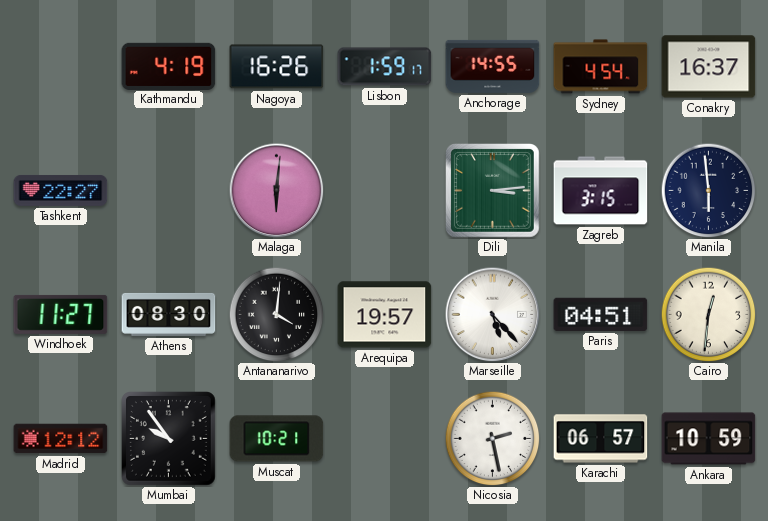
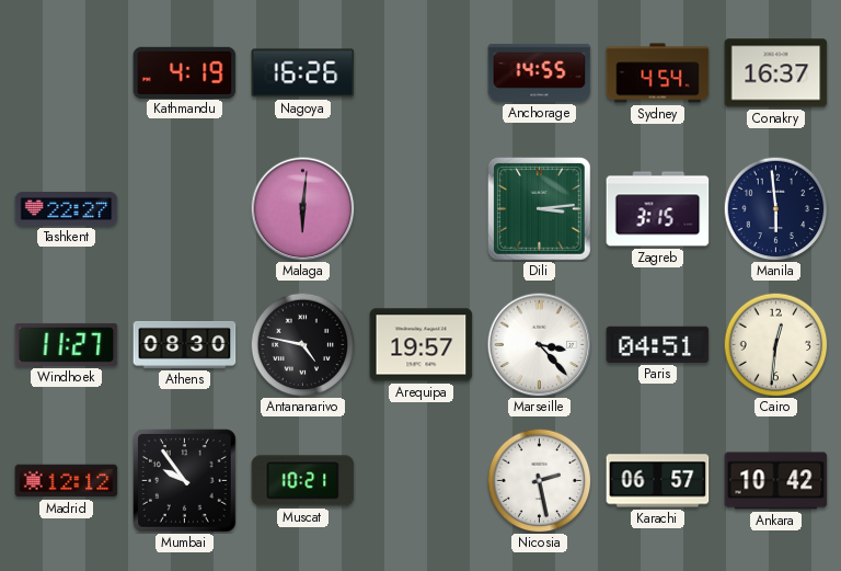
Lisbon: 1:59 -> none
Antananarivo: 4:01 -> 4:47
Marseille: 5:23 -> 3:23
Ankara: 10:59 -> 10:42
